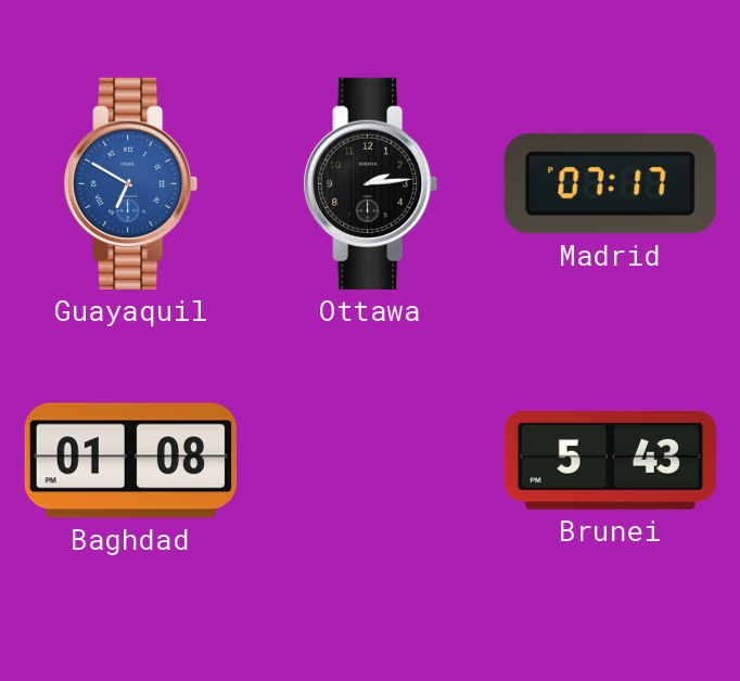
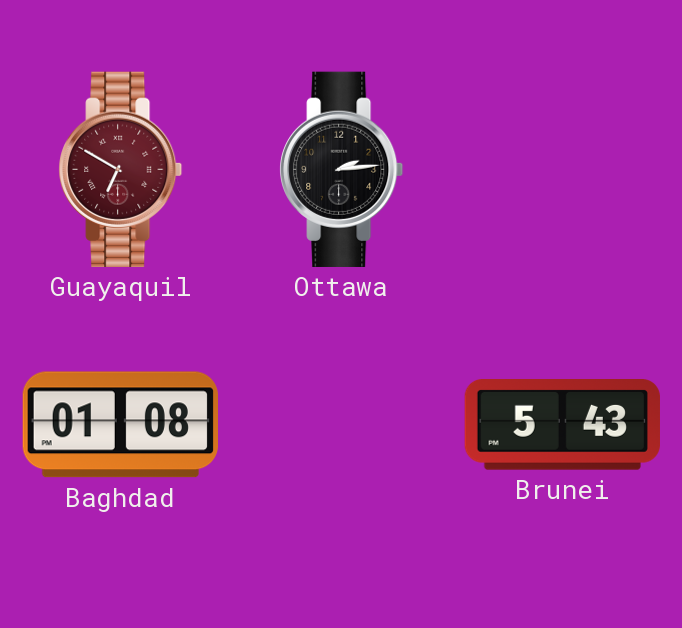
Guayaquil dial: blue -> burgundy
Madrid: 07:17 -> none
